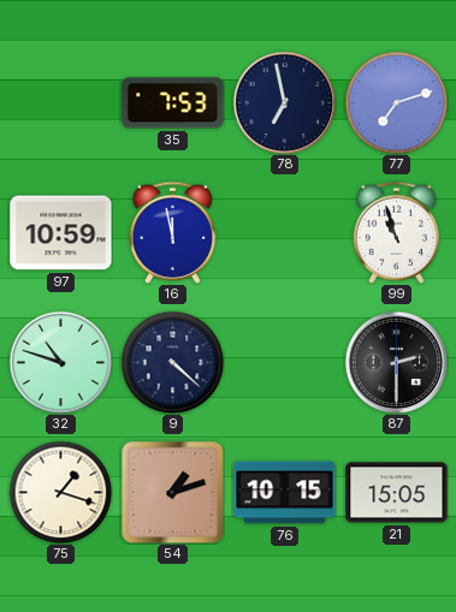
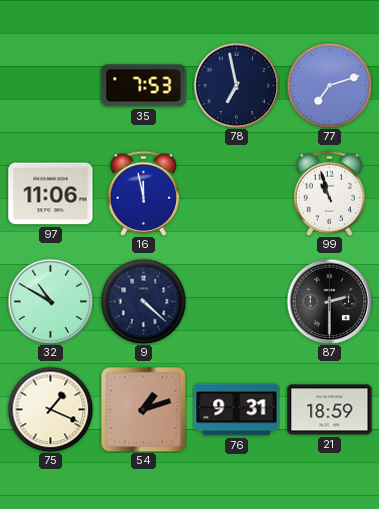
97: 10:59 -> 11:06
32: 10:48 -> 10:50
75: 1:18 -> 1:19
76: 10:15 -> 9:31
21: 15:05 -> 18:59
